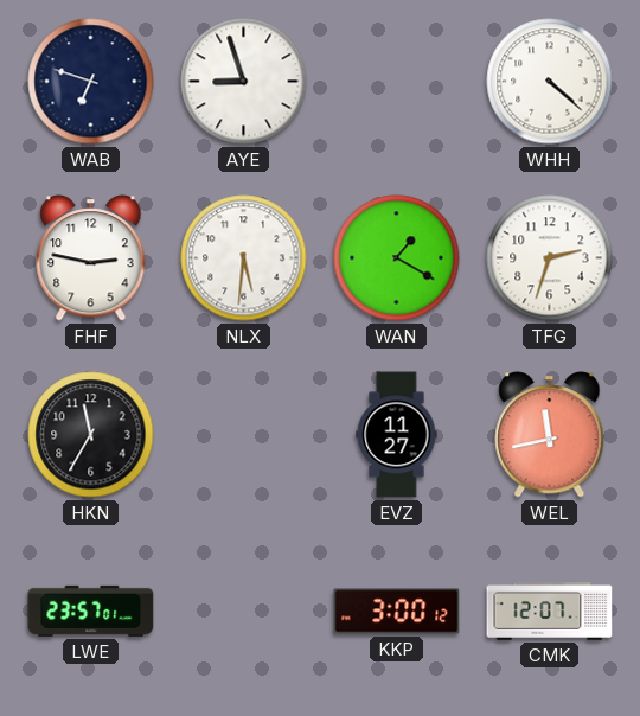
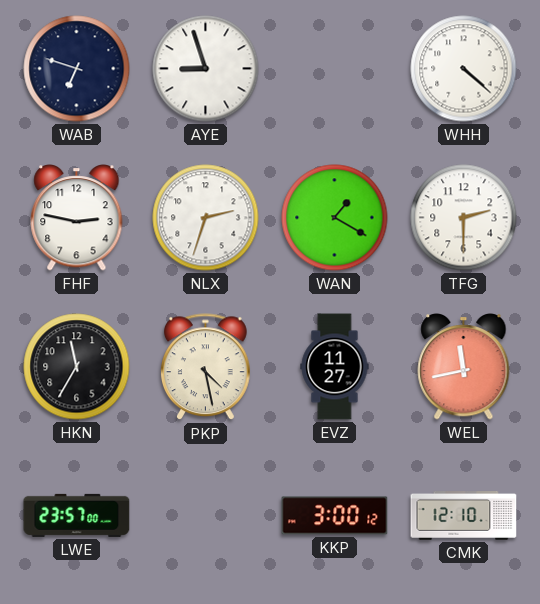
NLX: 5:31 -> 2:33
TFG: 2:33 -> 2:30
PKP: none -> 4:28
LWE: 23:57:01 -> 23:57:00
CMK: 12:07 -> 12:10
